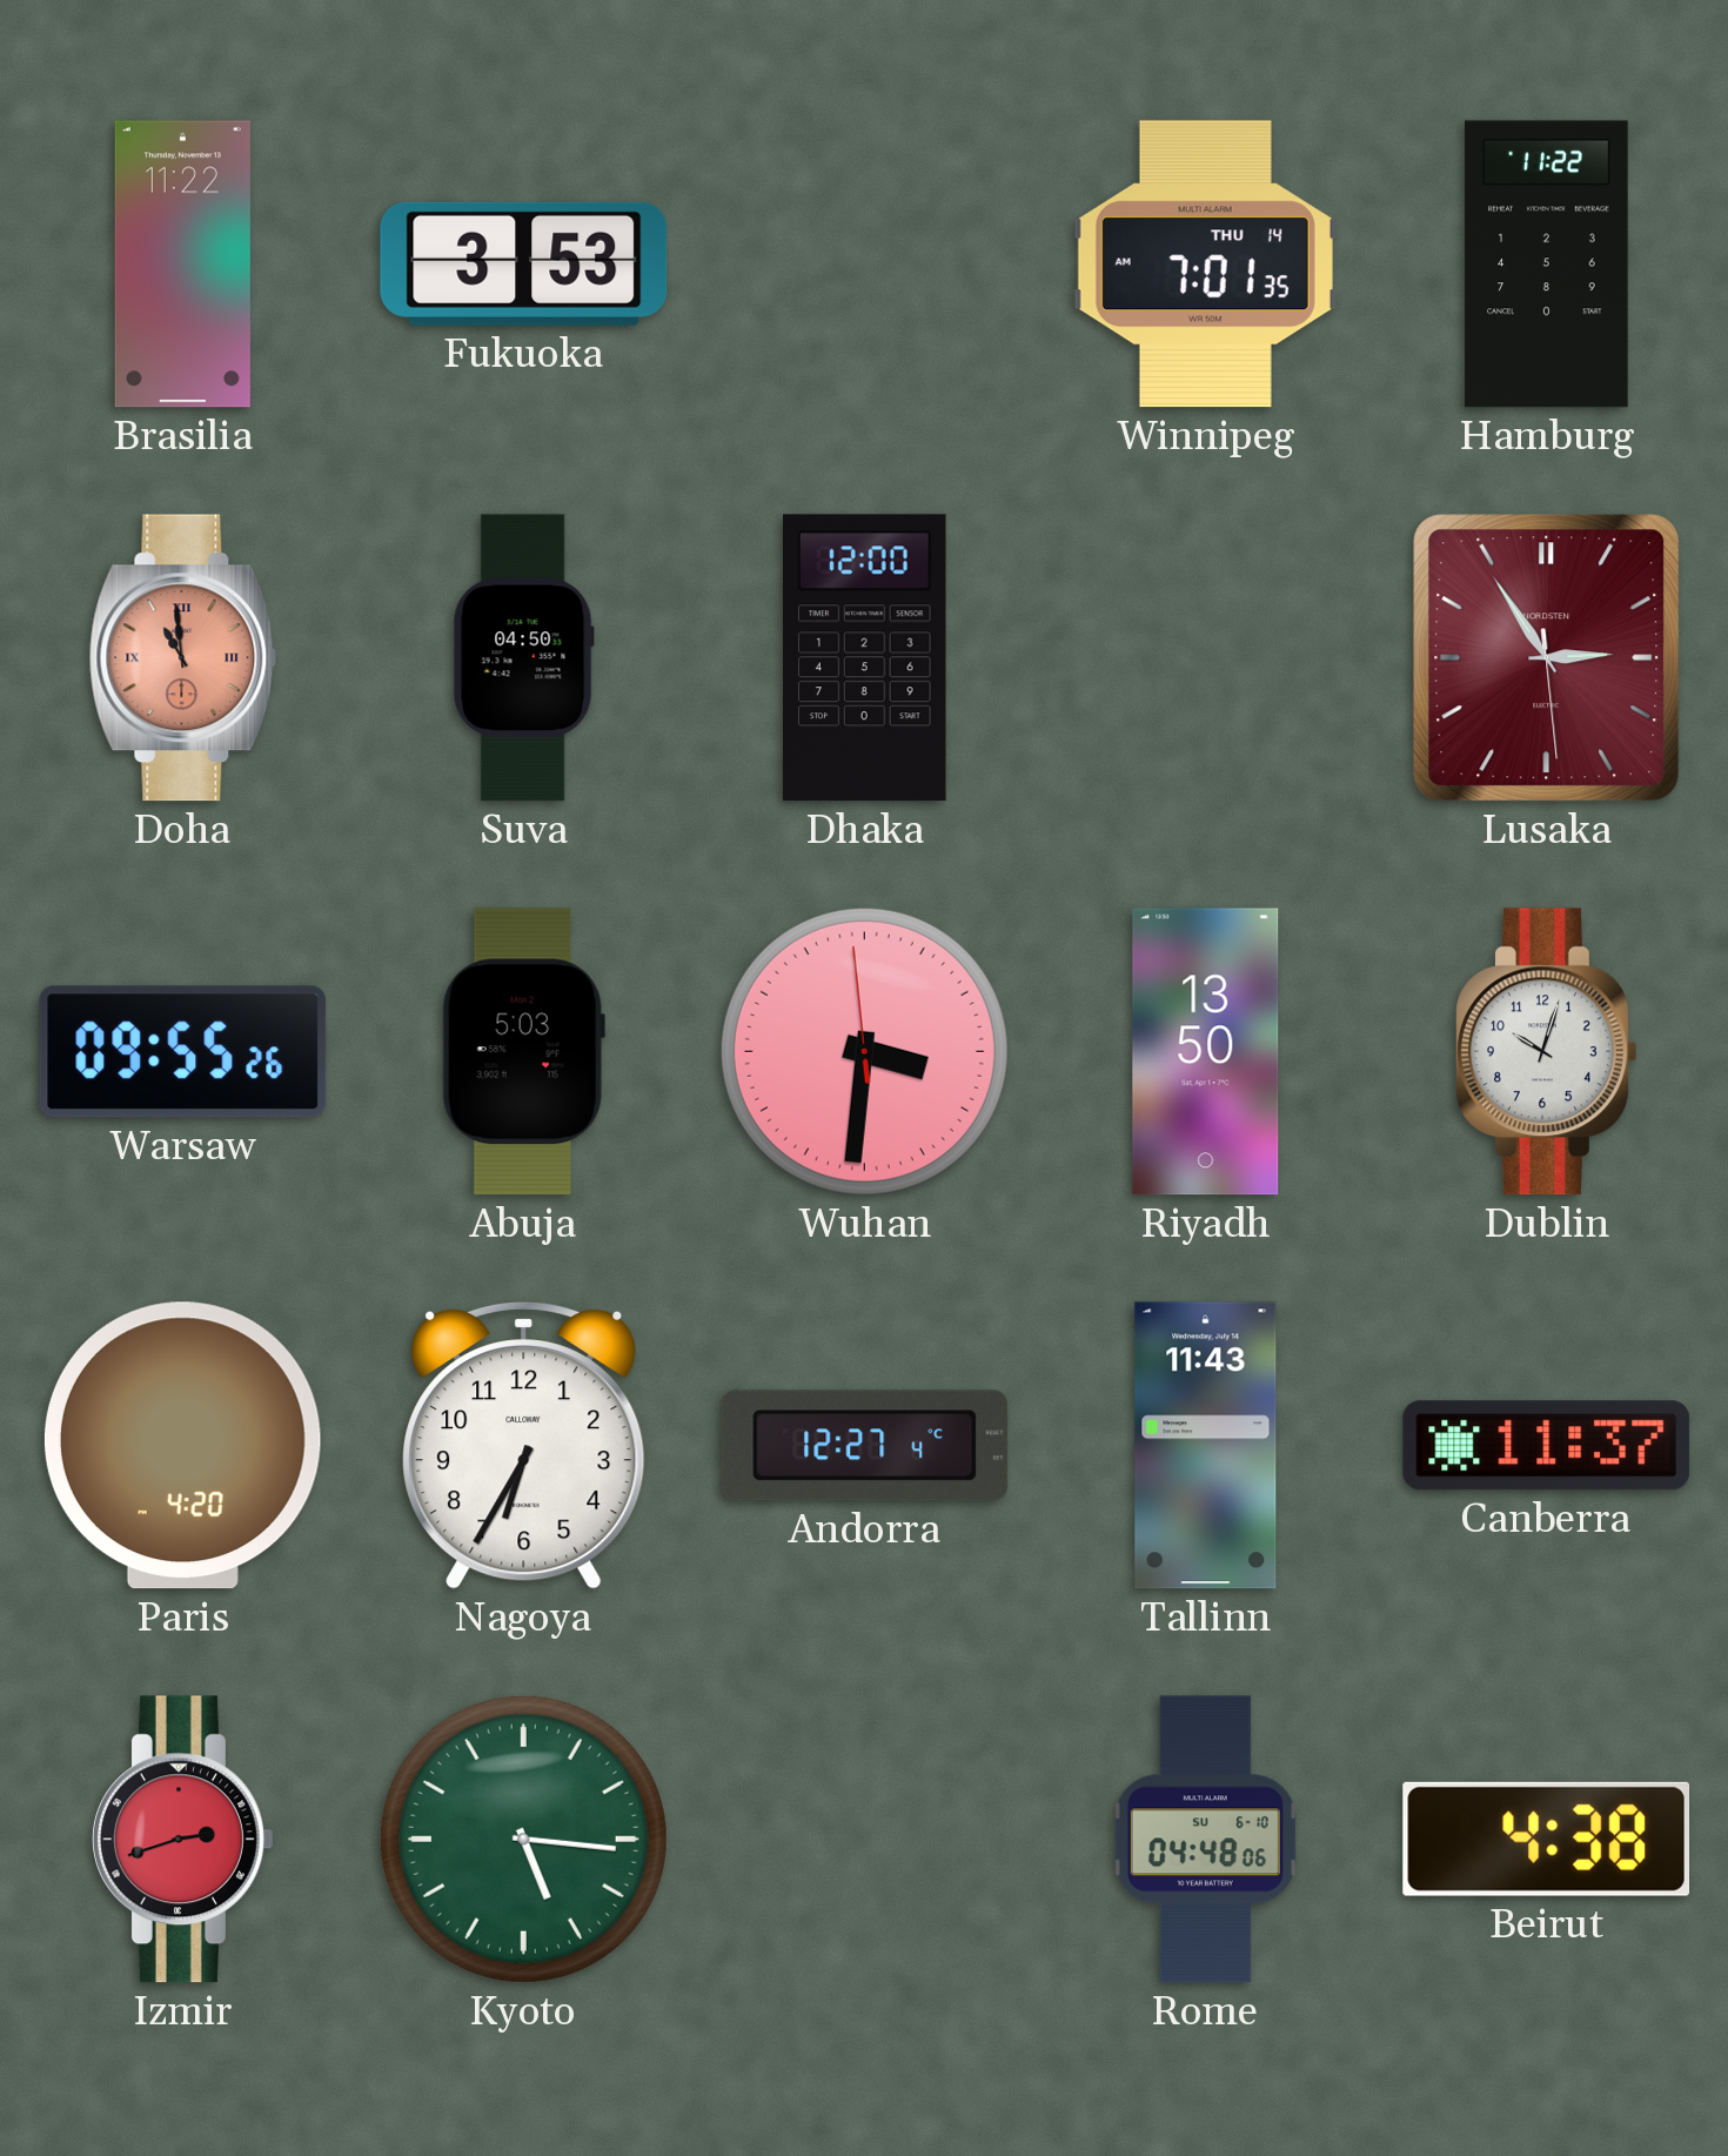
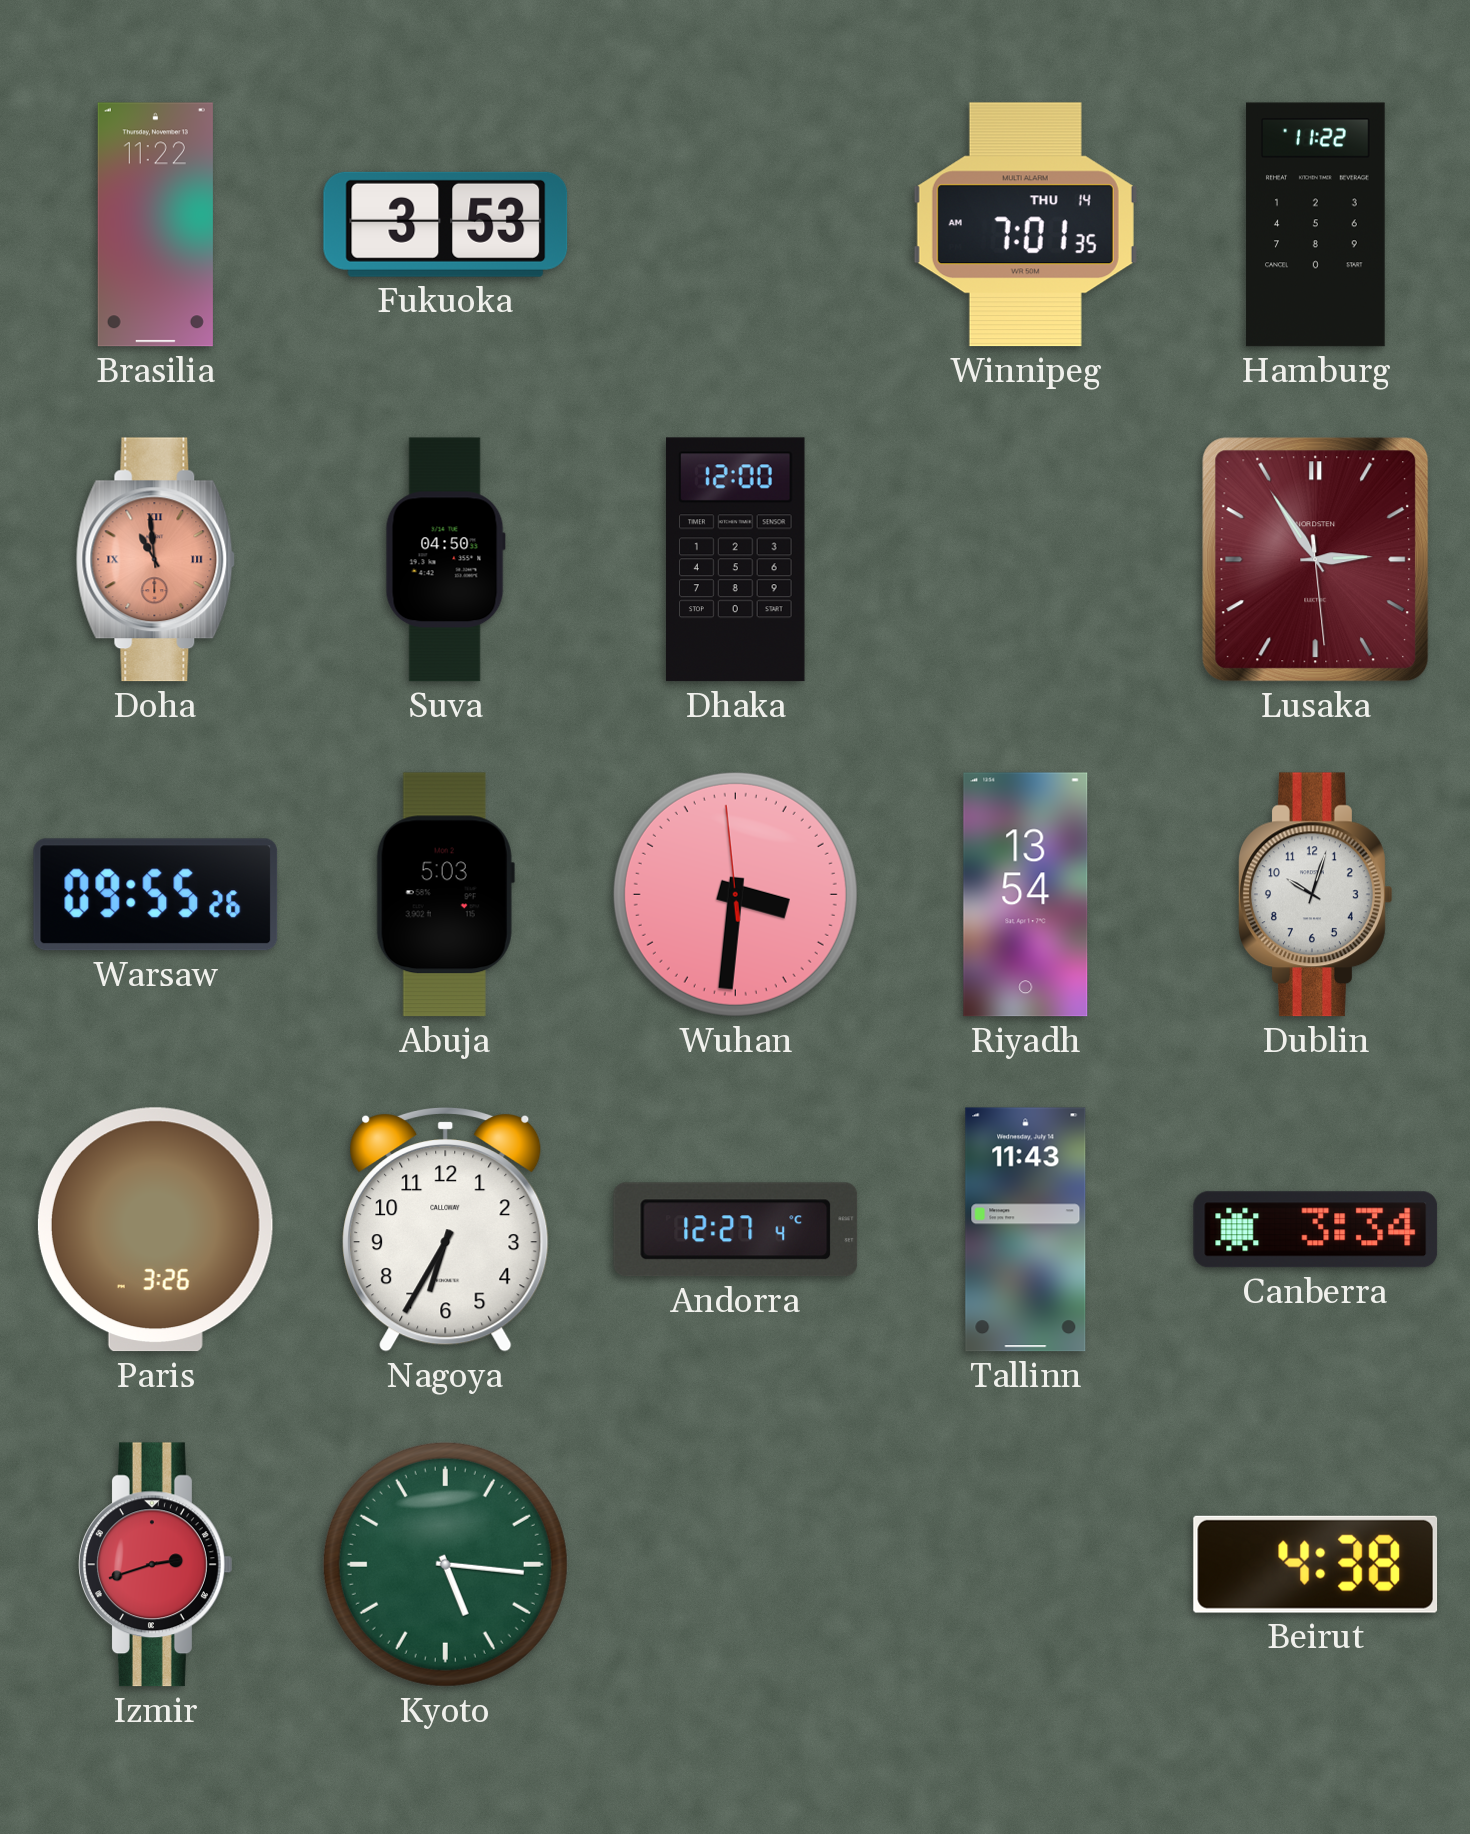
Riyadh: 13:50 -> 13:54
Paris: 4:20 -> 3:26
Canberra: 11:37 -> 3:34
Rome: 04:48 -> none
